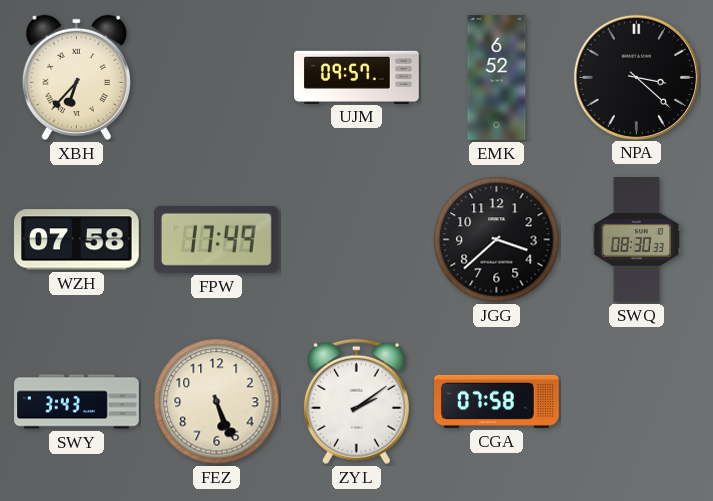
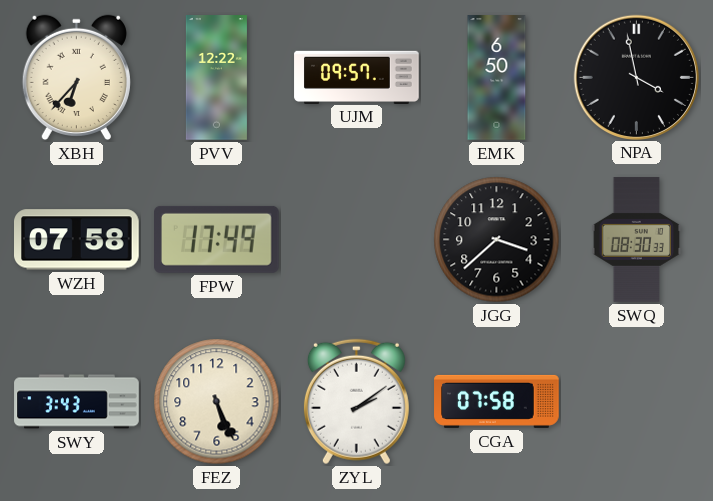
PVV: none -> 12:22
EMK: 6:52 -> 6:50
NPA: 3:22 -> 3:58
